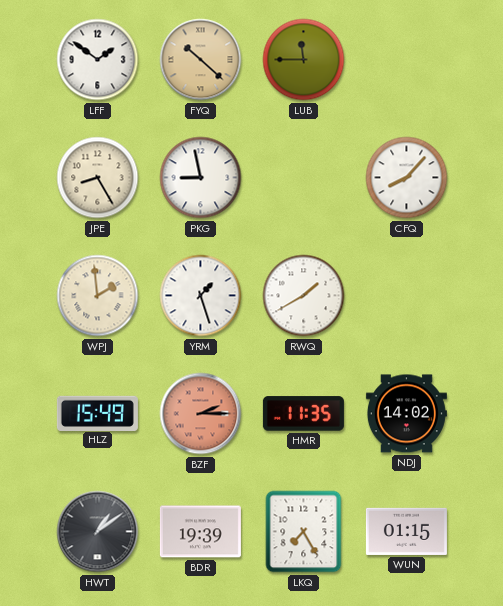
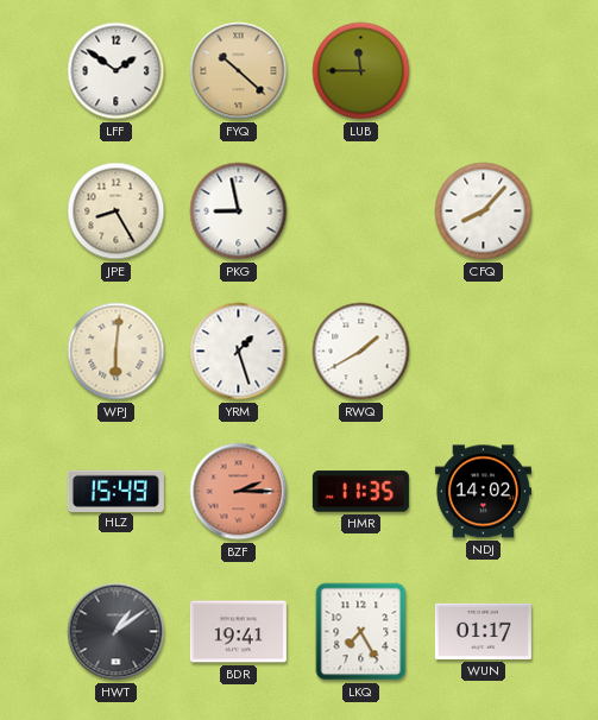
WPJ: 1:59 -> 6:01
BDR: 19:39 -> 19:41
WUN: 01:15 -> 01:17
